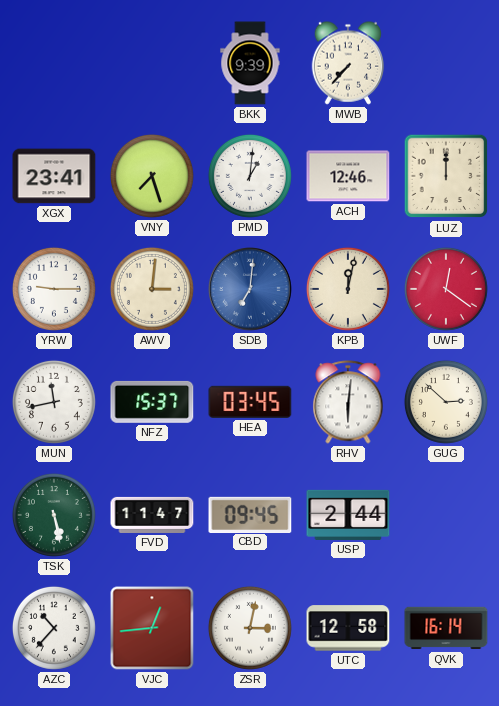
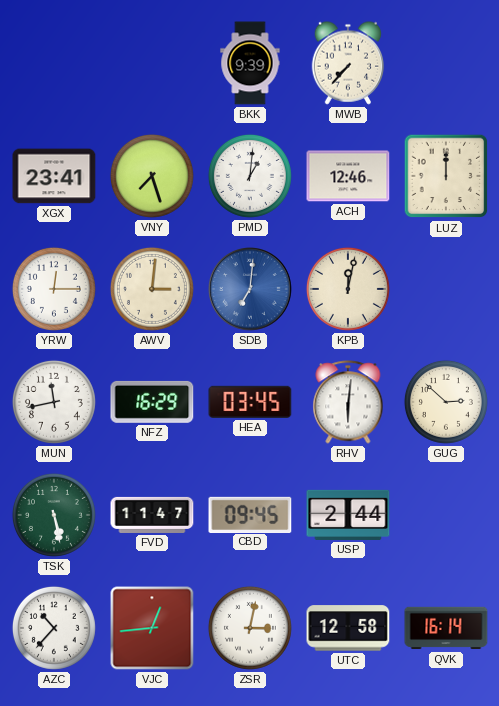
YRW: 9:15 -> 12:15
UWF: 12:21 -> none
NFZ: 15:37 -> 16:29
